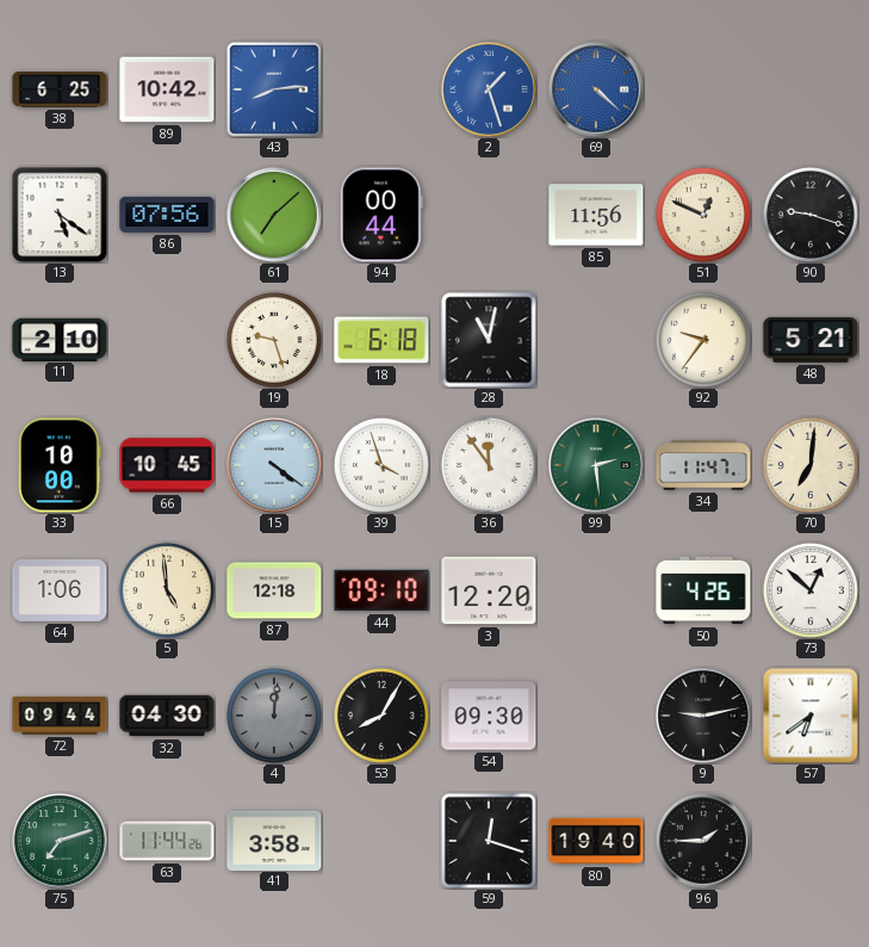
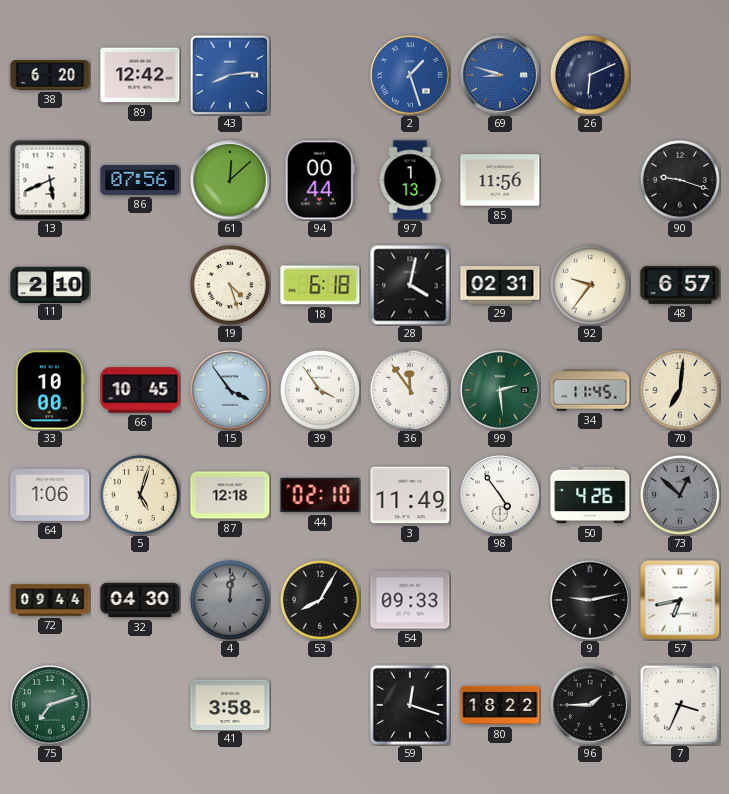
38: 6:25 -> 6:20
89: 10:42 -> 12:42
69: 4:22 -> 8:48
26: none -> 6:11
13: 5:21 -> 5:41
61: 7:08 -> 12:08
97: none -> 1:13
51: 12:49 -> none
19: 9:27 -> 4:27
28: 11:02 -> 4:02
29: none -> 02:31
48: 5:21 -> 6:57
15: 4:21 -> 3:54
39: 3:57 -> 3:54
34: 11:47 -> 11:45
5: 4:59 -> 5:03
44: 09:10 -> 02:10
3: 12:20 -> 11:49
98: none -> 4:54
73 dial: white -> grey
54: 09:30 -> 09:33
57: 6:39 -> 6:43
63: 11:44 -> none
80: 19:40 -> 18:22
7: none -> 3:34
